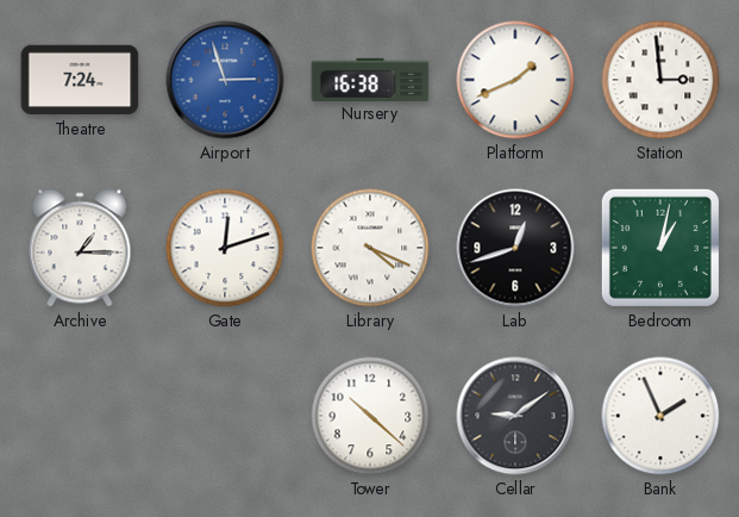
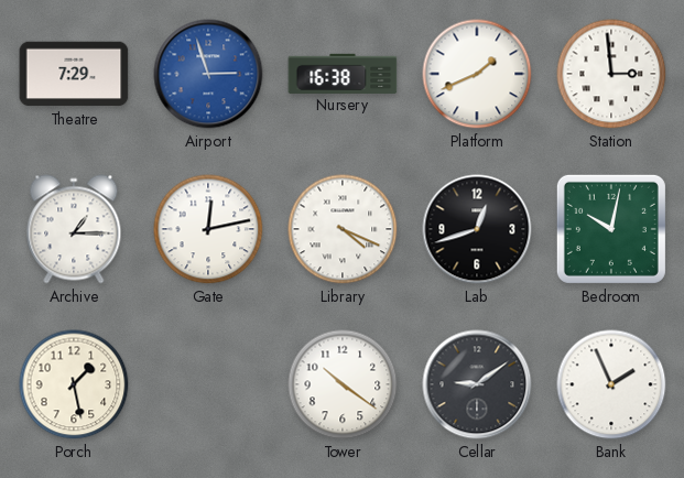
Theatre: 7:24 -> 7:29
Gate: 12:12 -> 12:13
Bedroom: 1:02 -> 10:02
Porch: none -> 1:28
Tower: 10:22 -> 10:21
